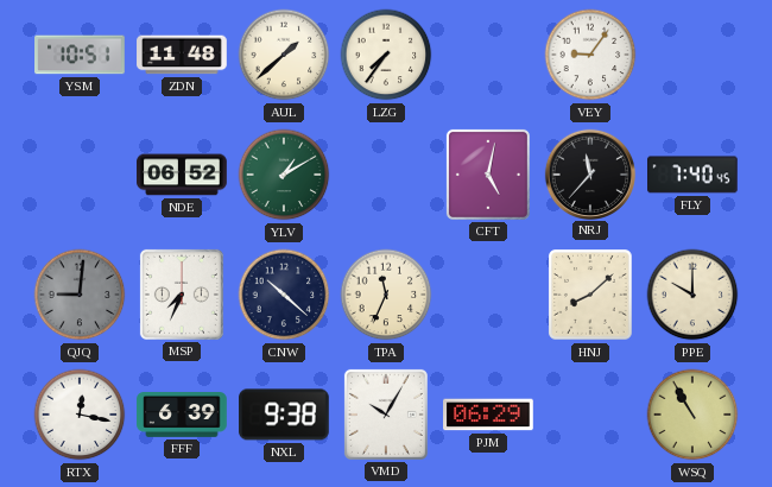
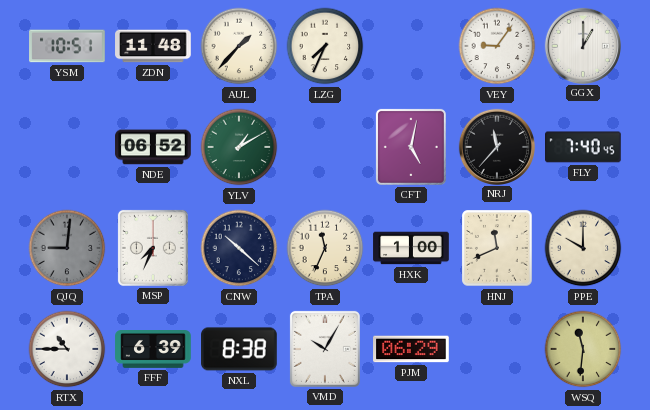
AUL: 1:38 -> 1:37
LZG: 7:36 -> 7:34
GGX: none -> 1:00
HXK: none -> 1:00
HNJ: 8:08 -> 11:41
RTX: 12:17 -> 10:45
NXL: 9:38 -> 8:38
WSQ: 10:55 -> 11:31
